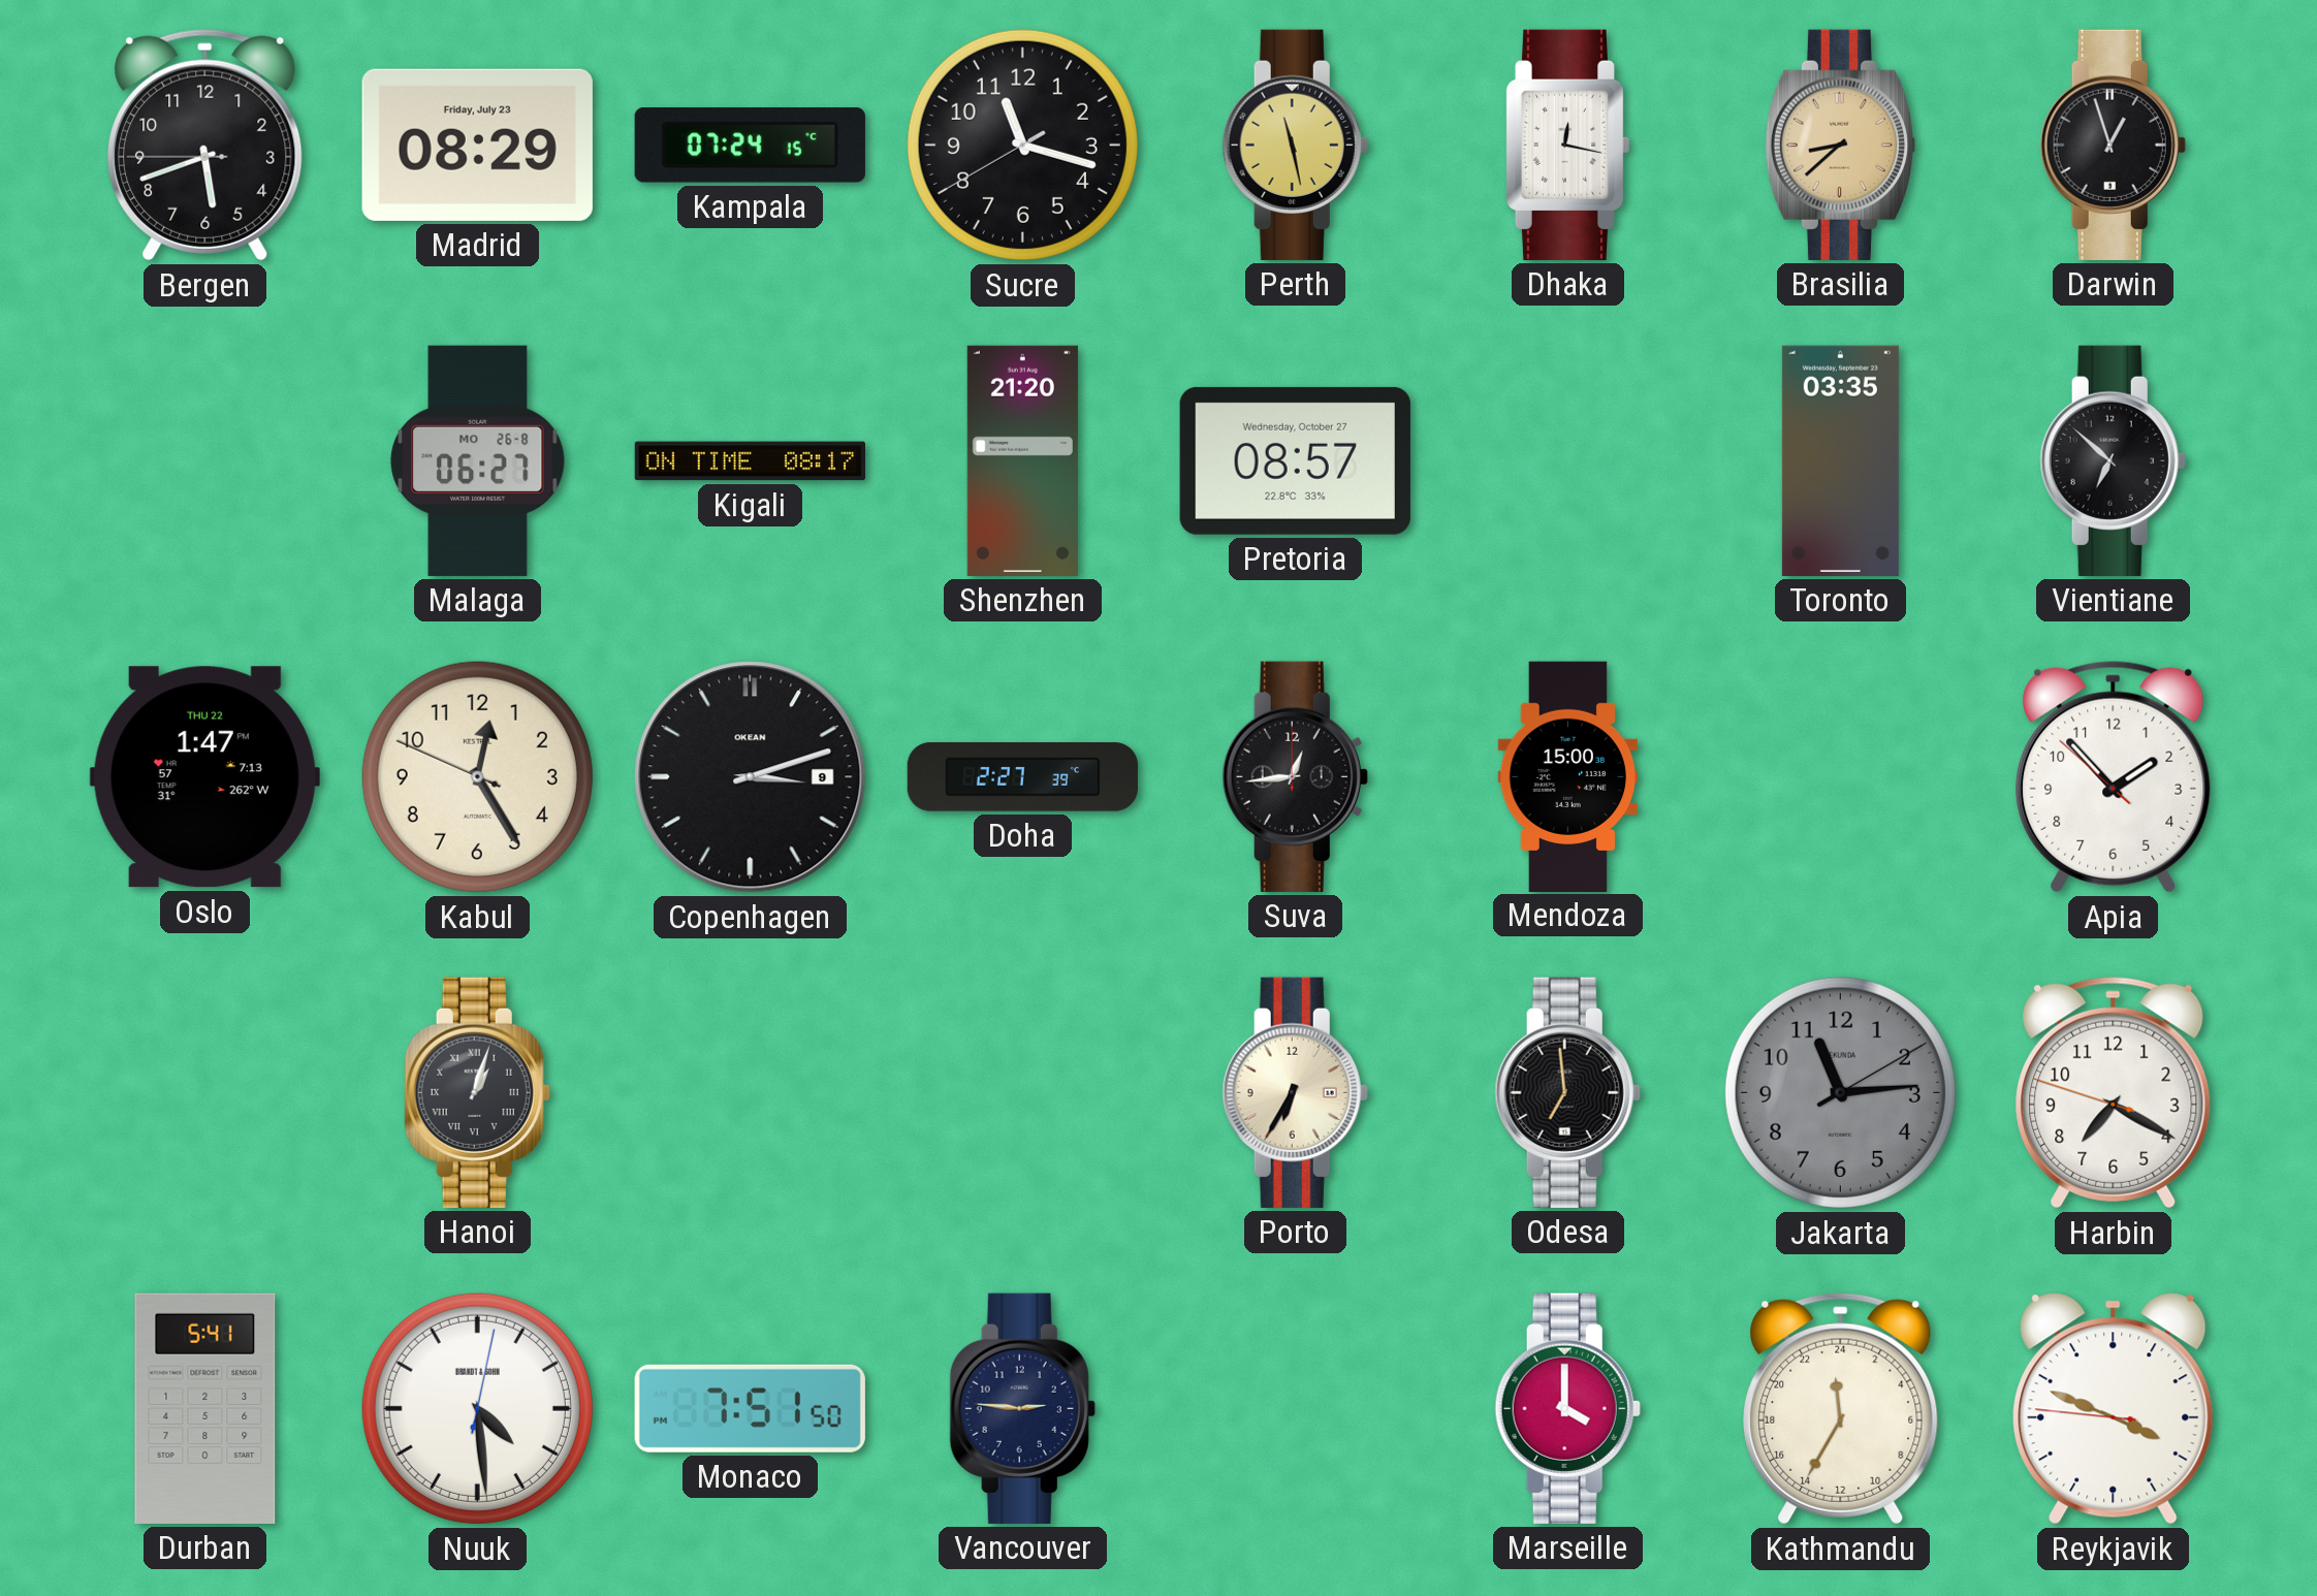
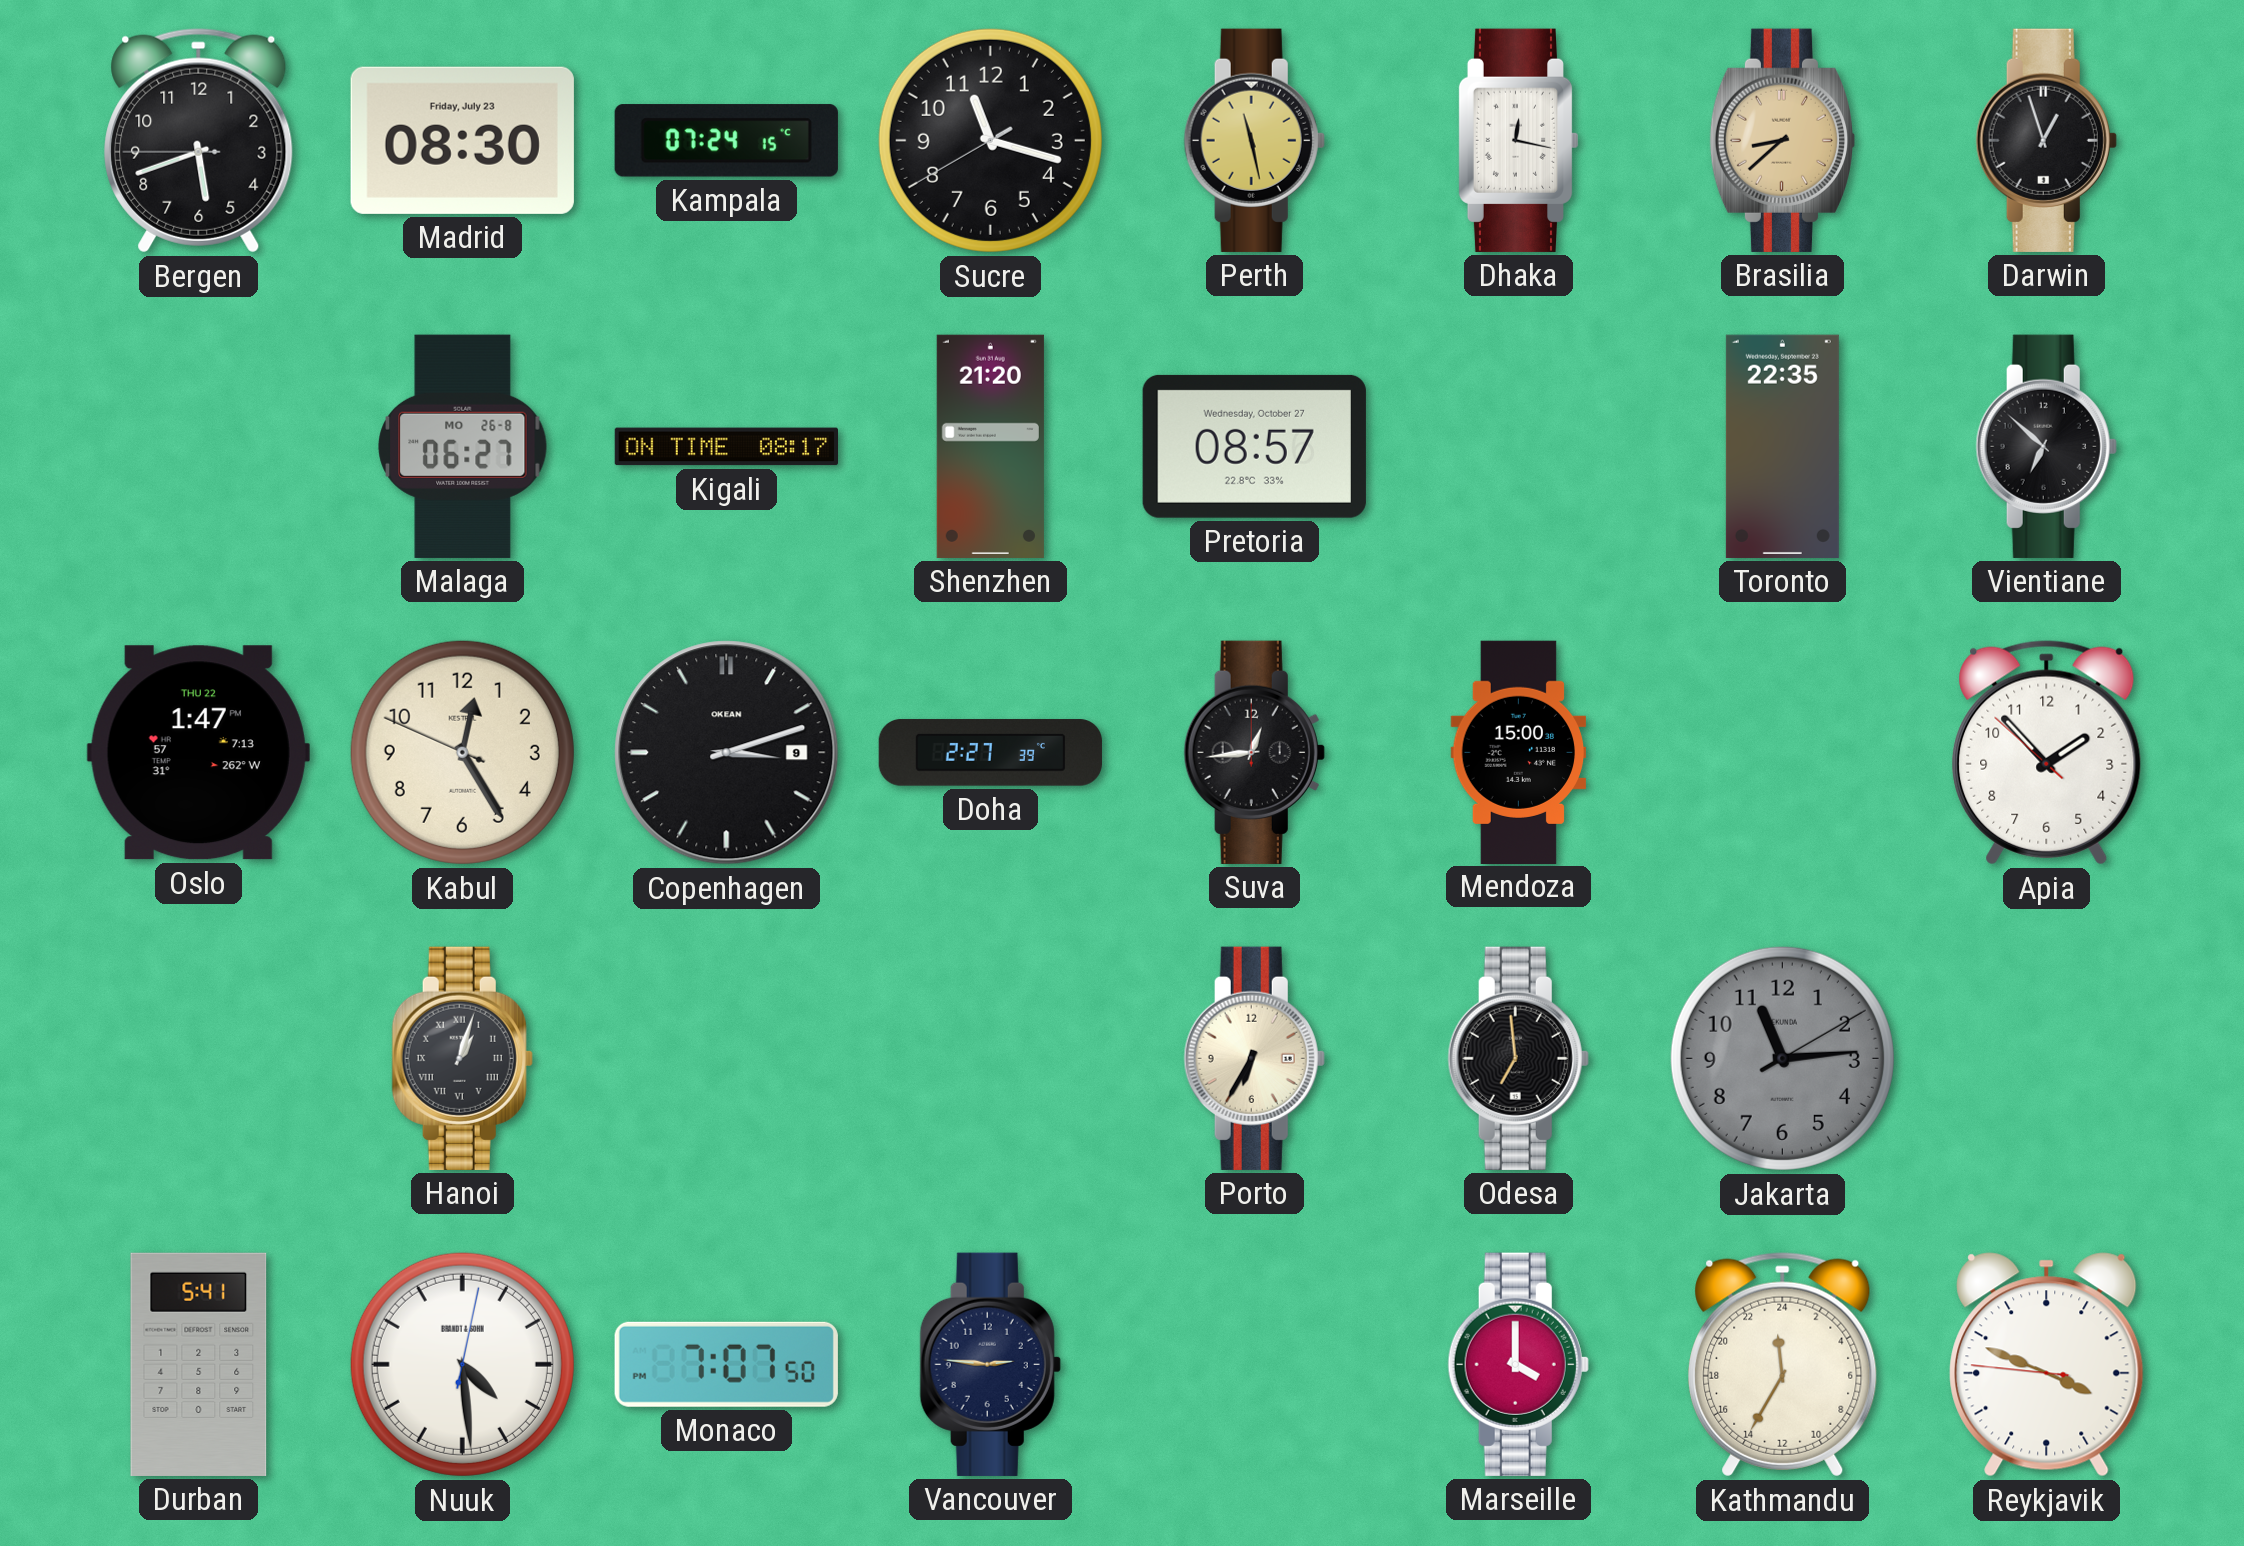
Madrid: 08:29 -> 08:30
Toronto: 03:35 -> 22:35
Harbin: 7:19 -> none
Monaco: 7:51 -> 7:07
